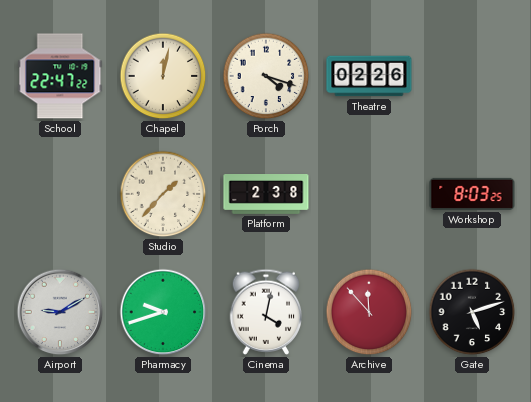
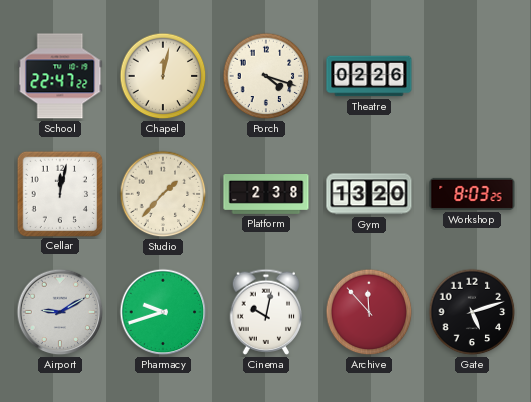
Cellar: none -> 12:02
Gym: none -> 13:20
Cinema: 4:02 -> 10:02
